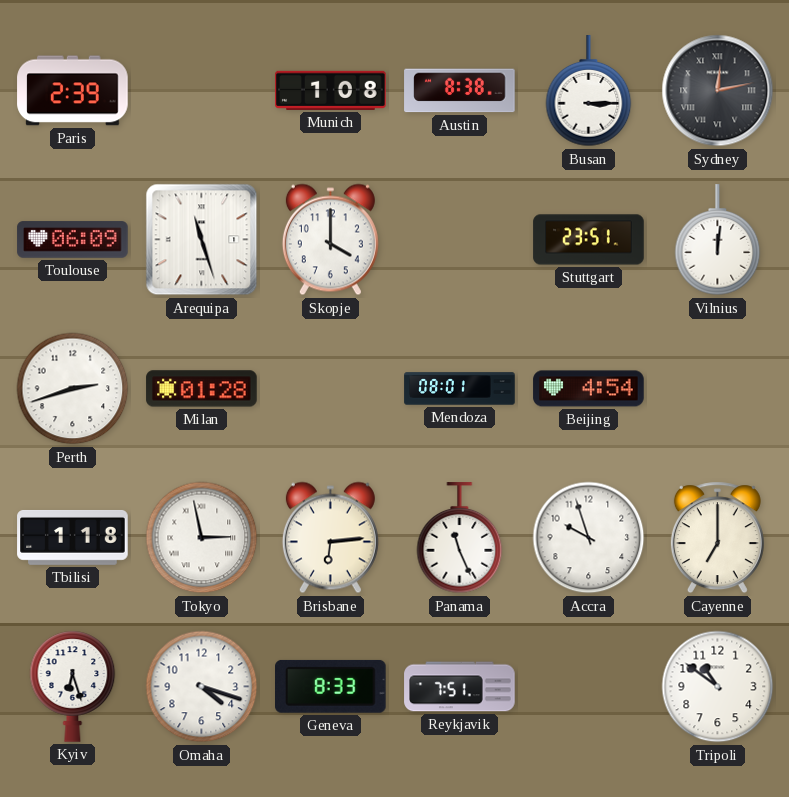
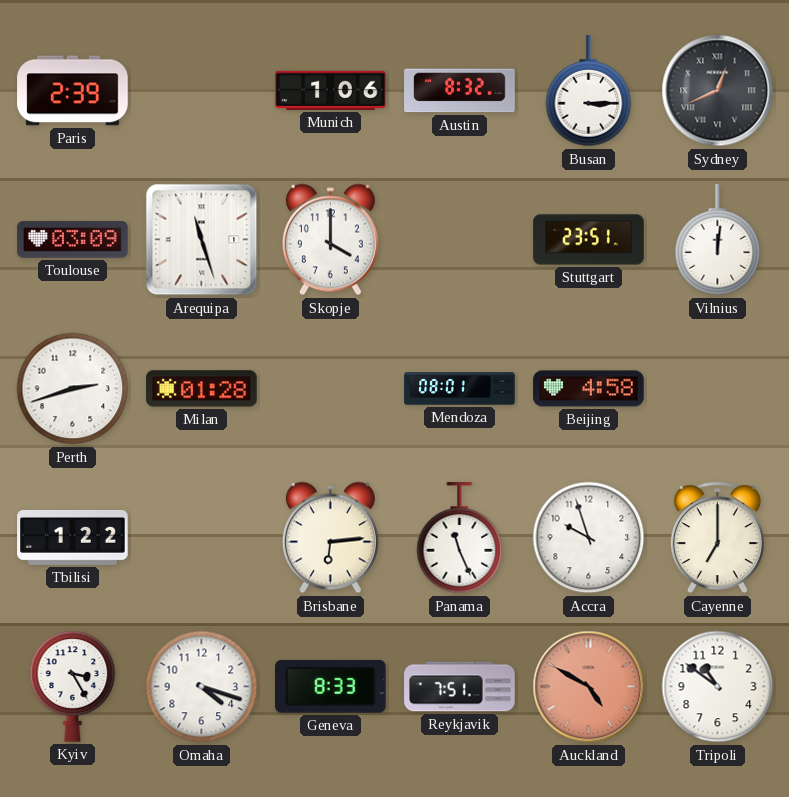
Munich: 1:08 -> 1:06
Austin: 8:38 -> 8:32
Sydney: 12:13 -> 12:41
Toulouse: 06:09 -> 03:09
Beijing: 4:54 -> 4:58
Tbilisi: 1:18 -> 1:22
Tokyo: 2:58 -> none
Kyiv: 6:27 -> 3:25
Auckland: none -> 4:50
